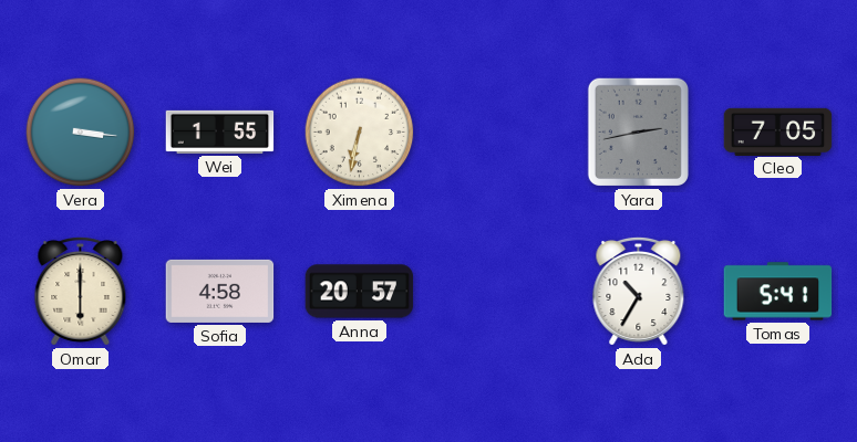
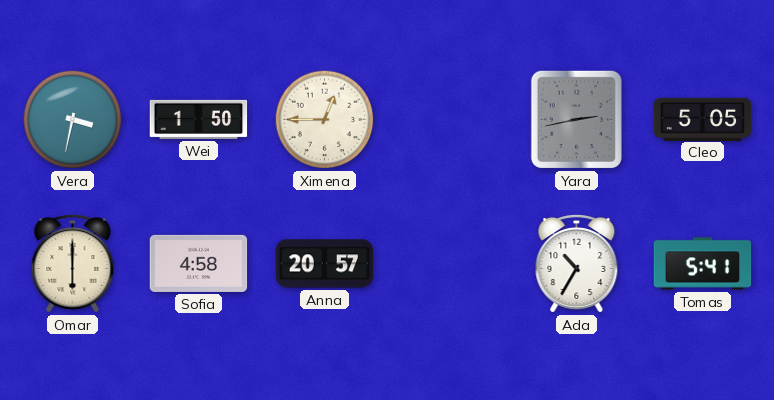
Vera: 3:16 -> 3:32
Wei: 1:55 -> 1:50
Ximena: 6:32 -> 12:45
Cleo: 7:05 -> 5:05
